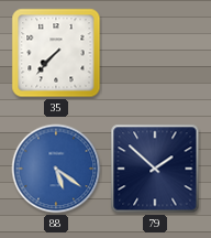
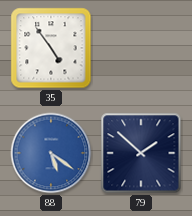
35: 7:37 -> 4:54
